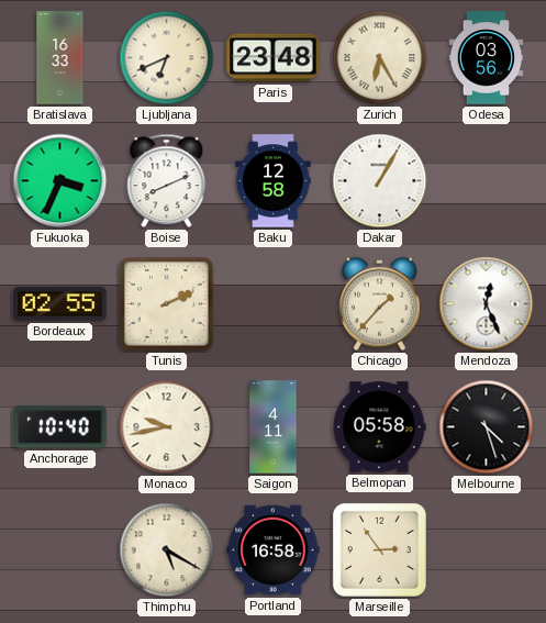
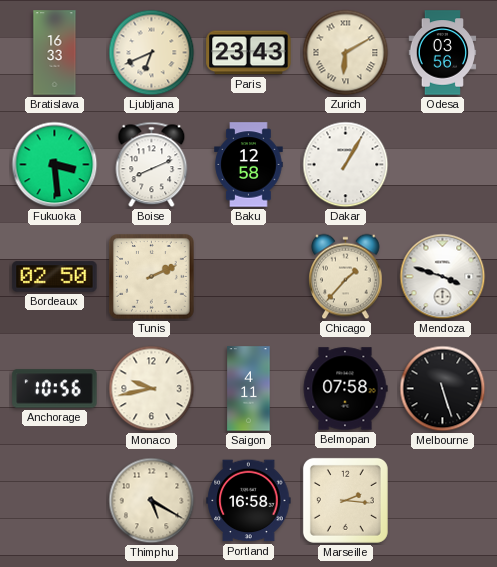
Paris: 23:48 -> 23:43
Zurich: 6:25 -> 6:10
Fukuoka: 3:34 -> 3:29
Bordeaux: 02:55 -> 02:50
Mendoza: 12:26 -> 3:48
Anchorage: 10:40 -> 10:56
Belmopan: 05:58 -> 07:58
Melbourne: 4:27 -> 5:27
Marseille: 2:54 -> 2:16
